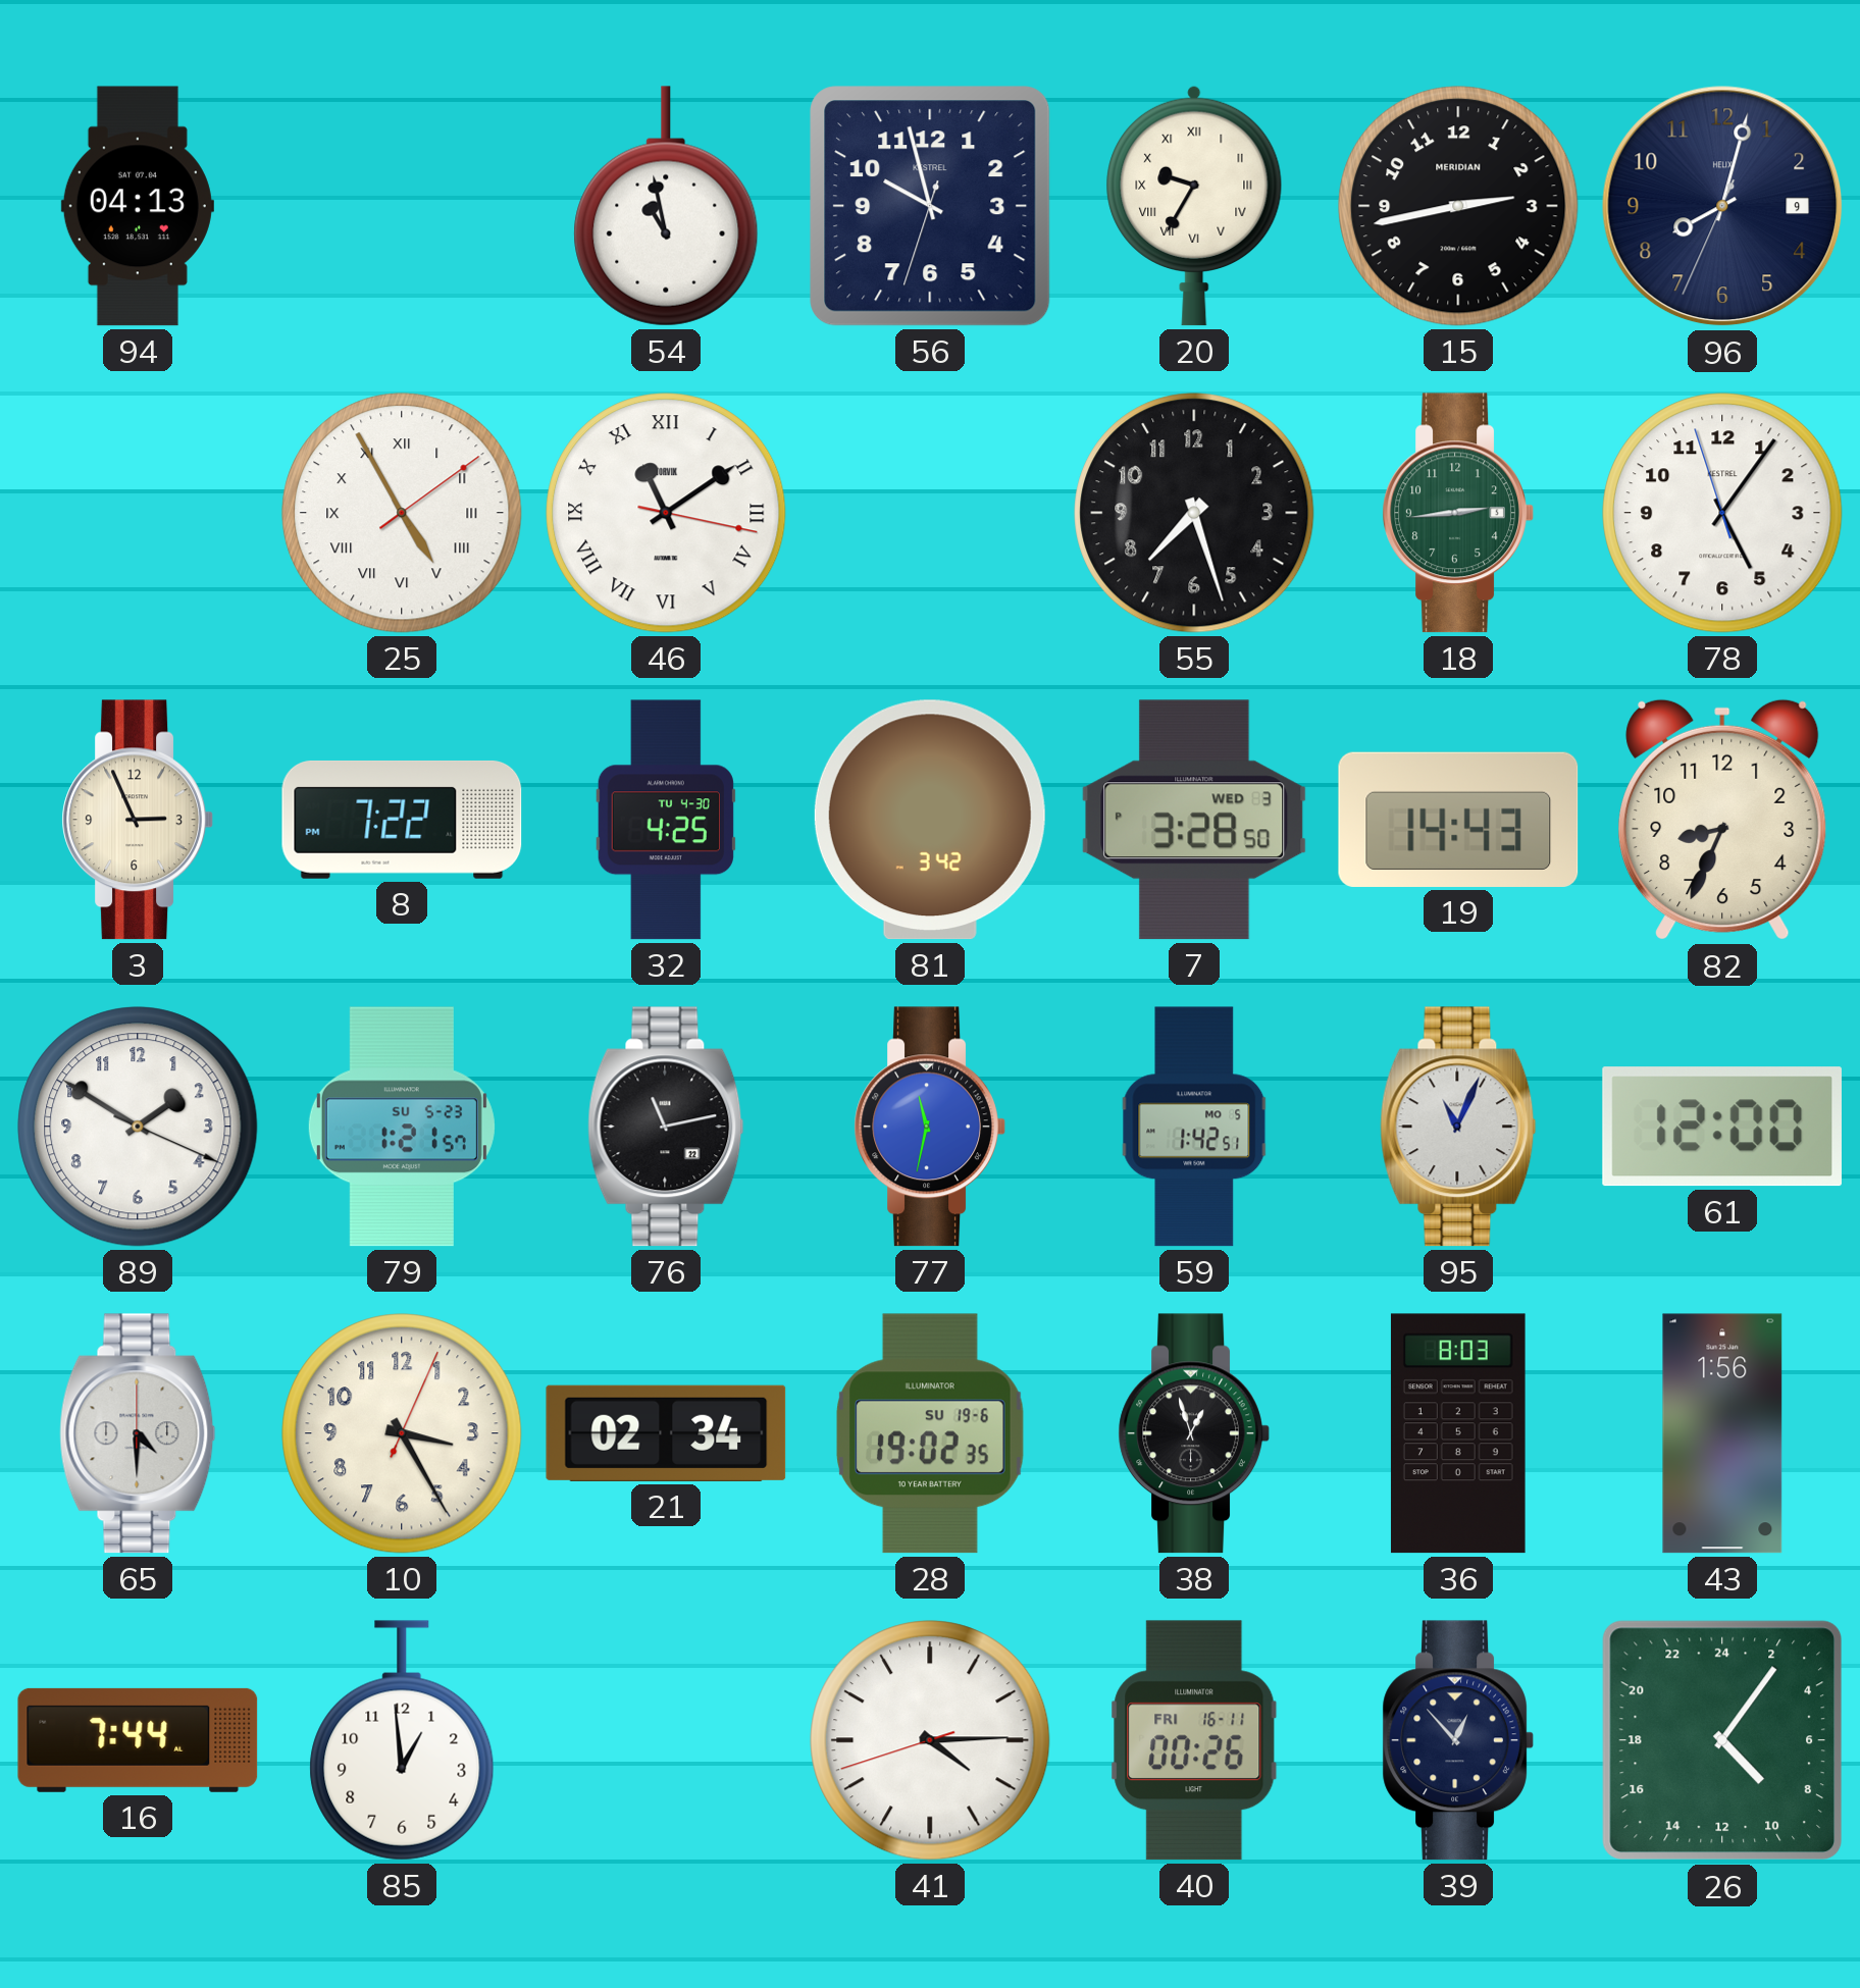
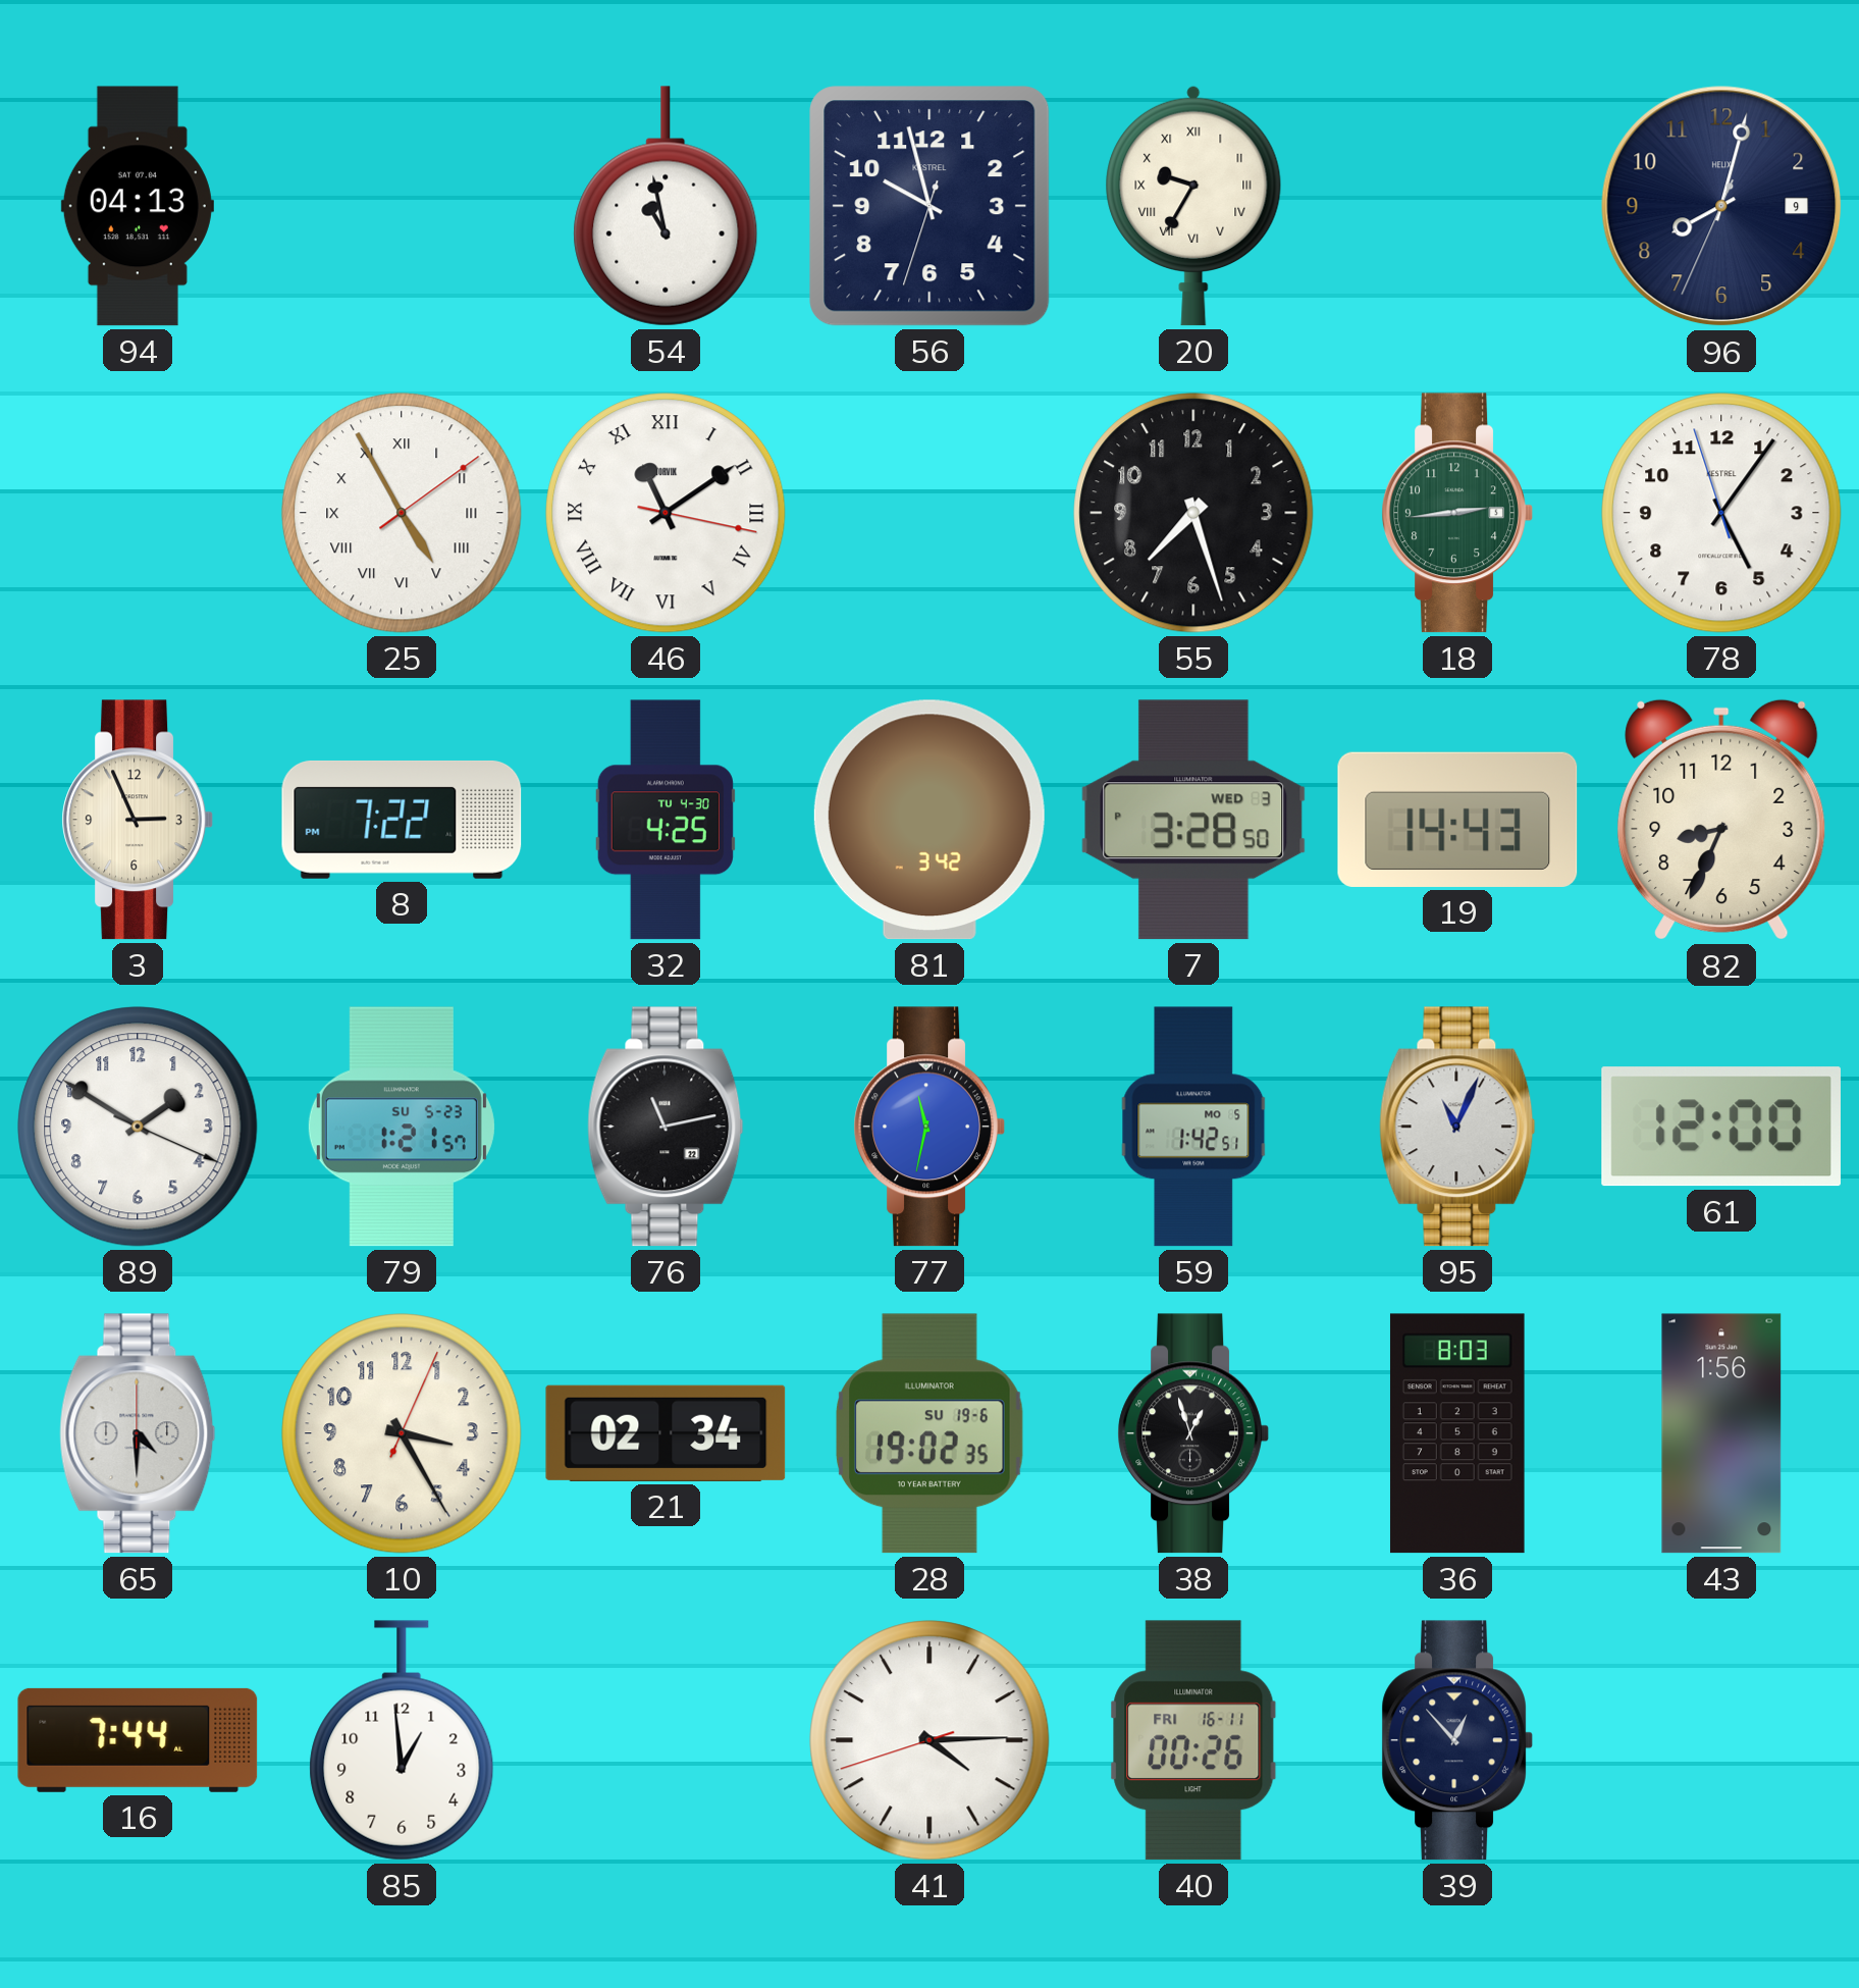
15: 2:43 -> none
26: 9:06 -> none
